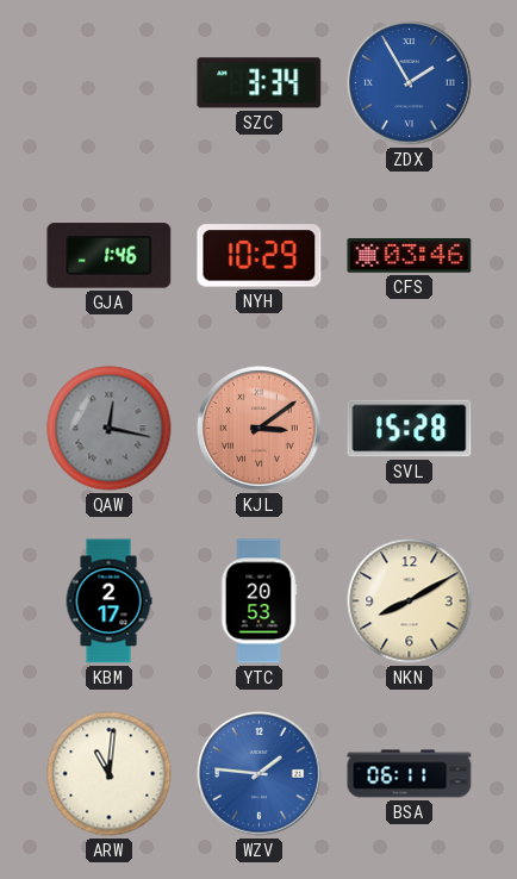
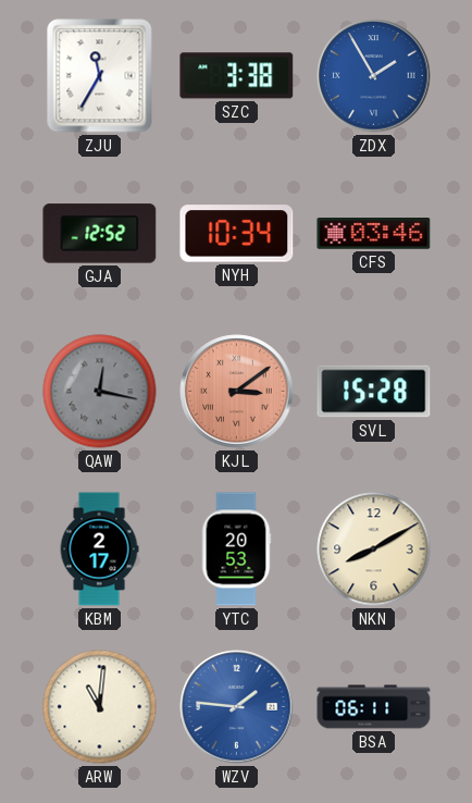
ZJU: none -> 11:35
SZC: 3:34 -> 3:38
GJA: 1:46 -> 12:52
NYH: 10:29 -> 10:34
